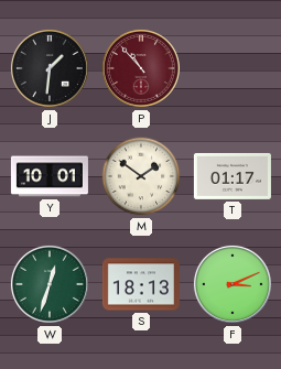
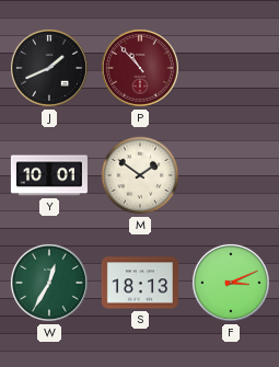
J: 1:31 -> 1:41
T: 01:17 -> none
W: 12:33 -> 12:35
